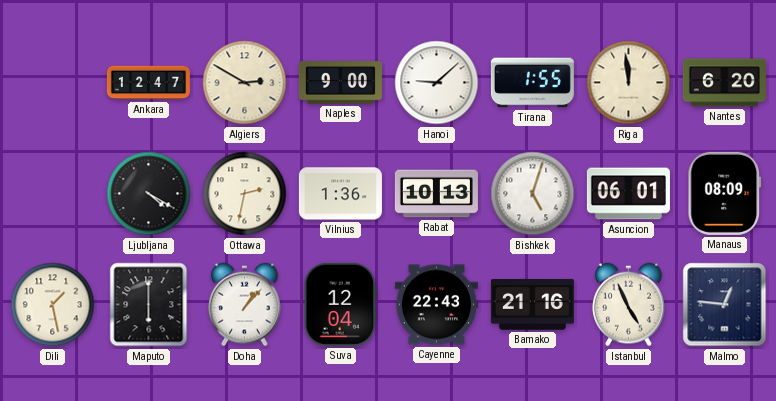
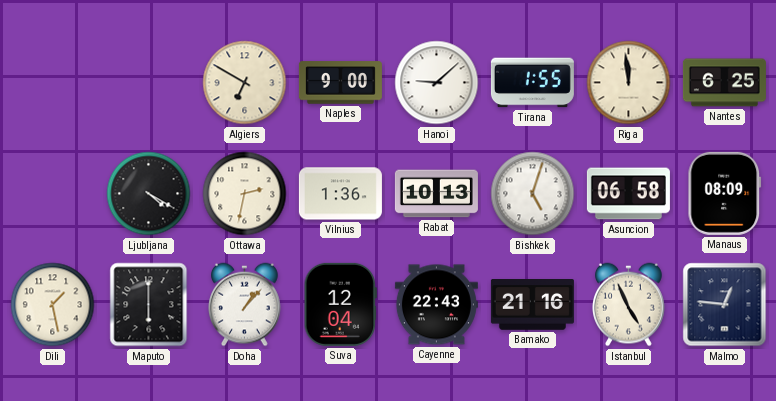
Ankara: 12:47 -> none
Algiers: 2:50 -> 6:50
Nantes: 6:20 -> 6:25
Asuncion: 06:01 -> 06:58
